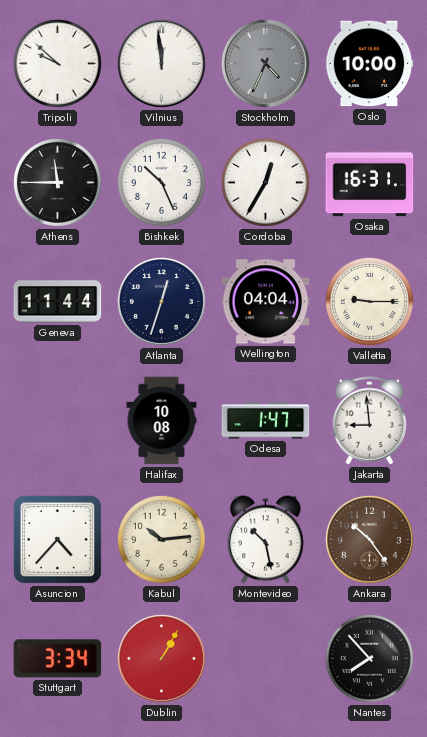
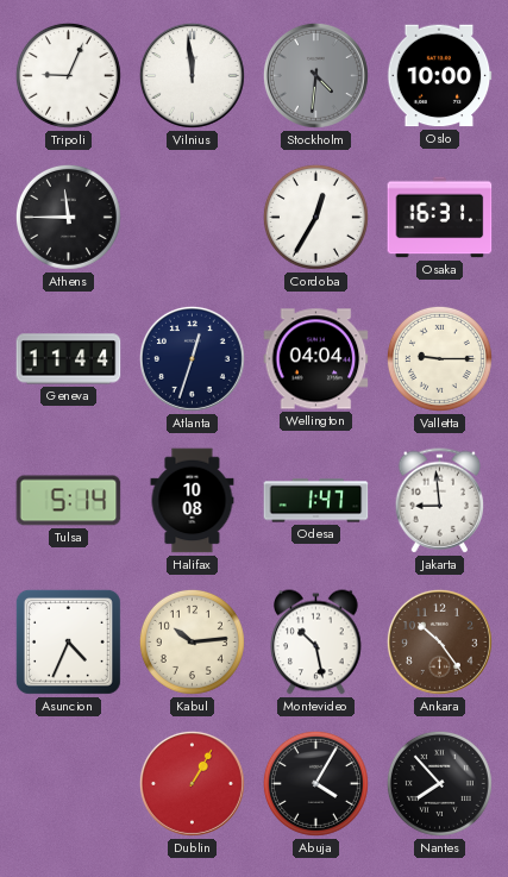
Tripoli: 9:52 -> 9:04
Stockholm: 4:34 -> 4:31
Bishkek: 10:26 -> none
Tulsa: none -> 5:14
Asuncion: 4:37 -> 4:34
Stuttgart: 3:34 -> none
Abuja: none -> 4:05
